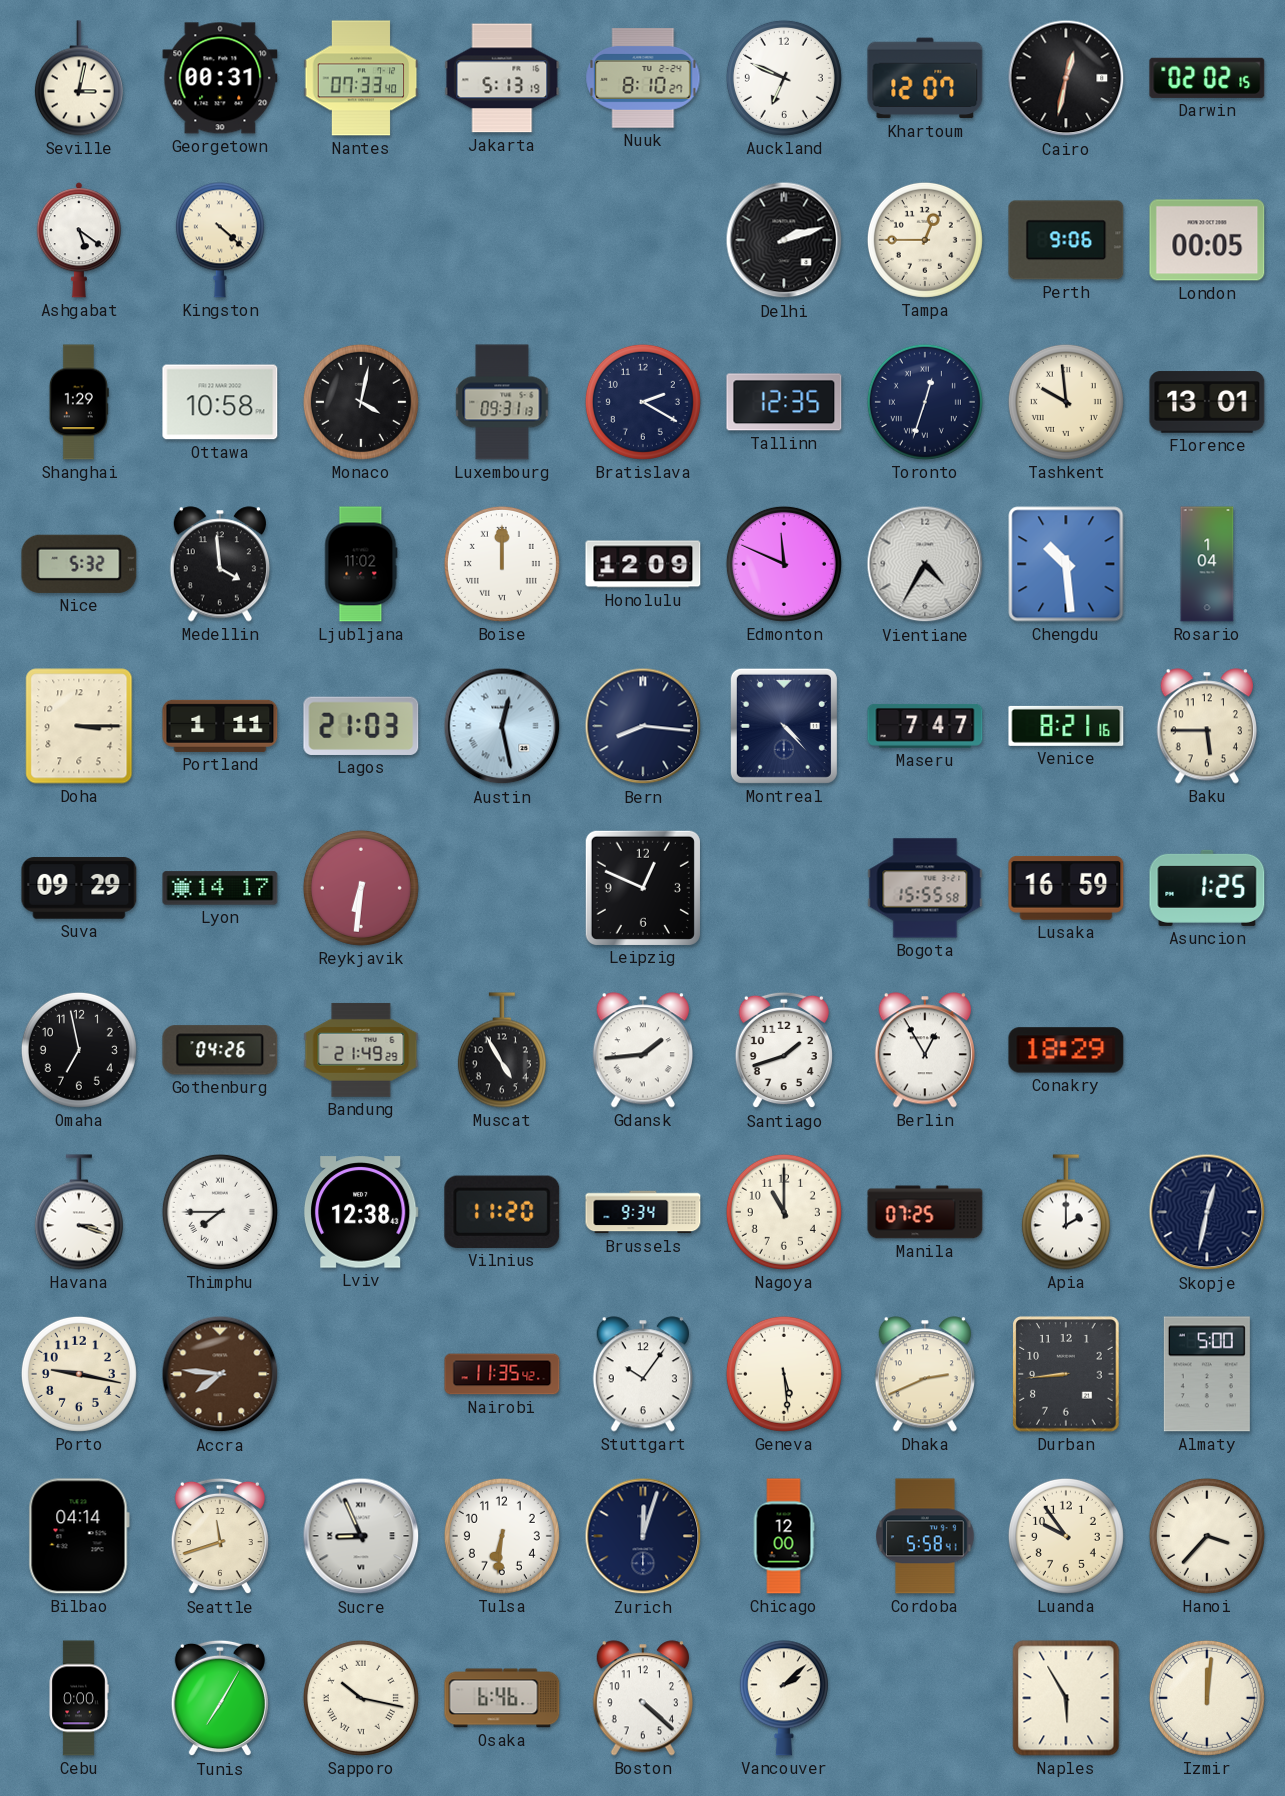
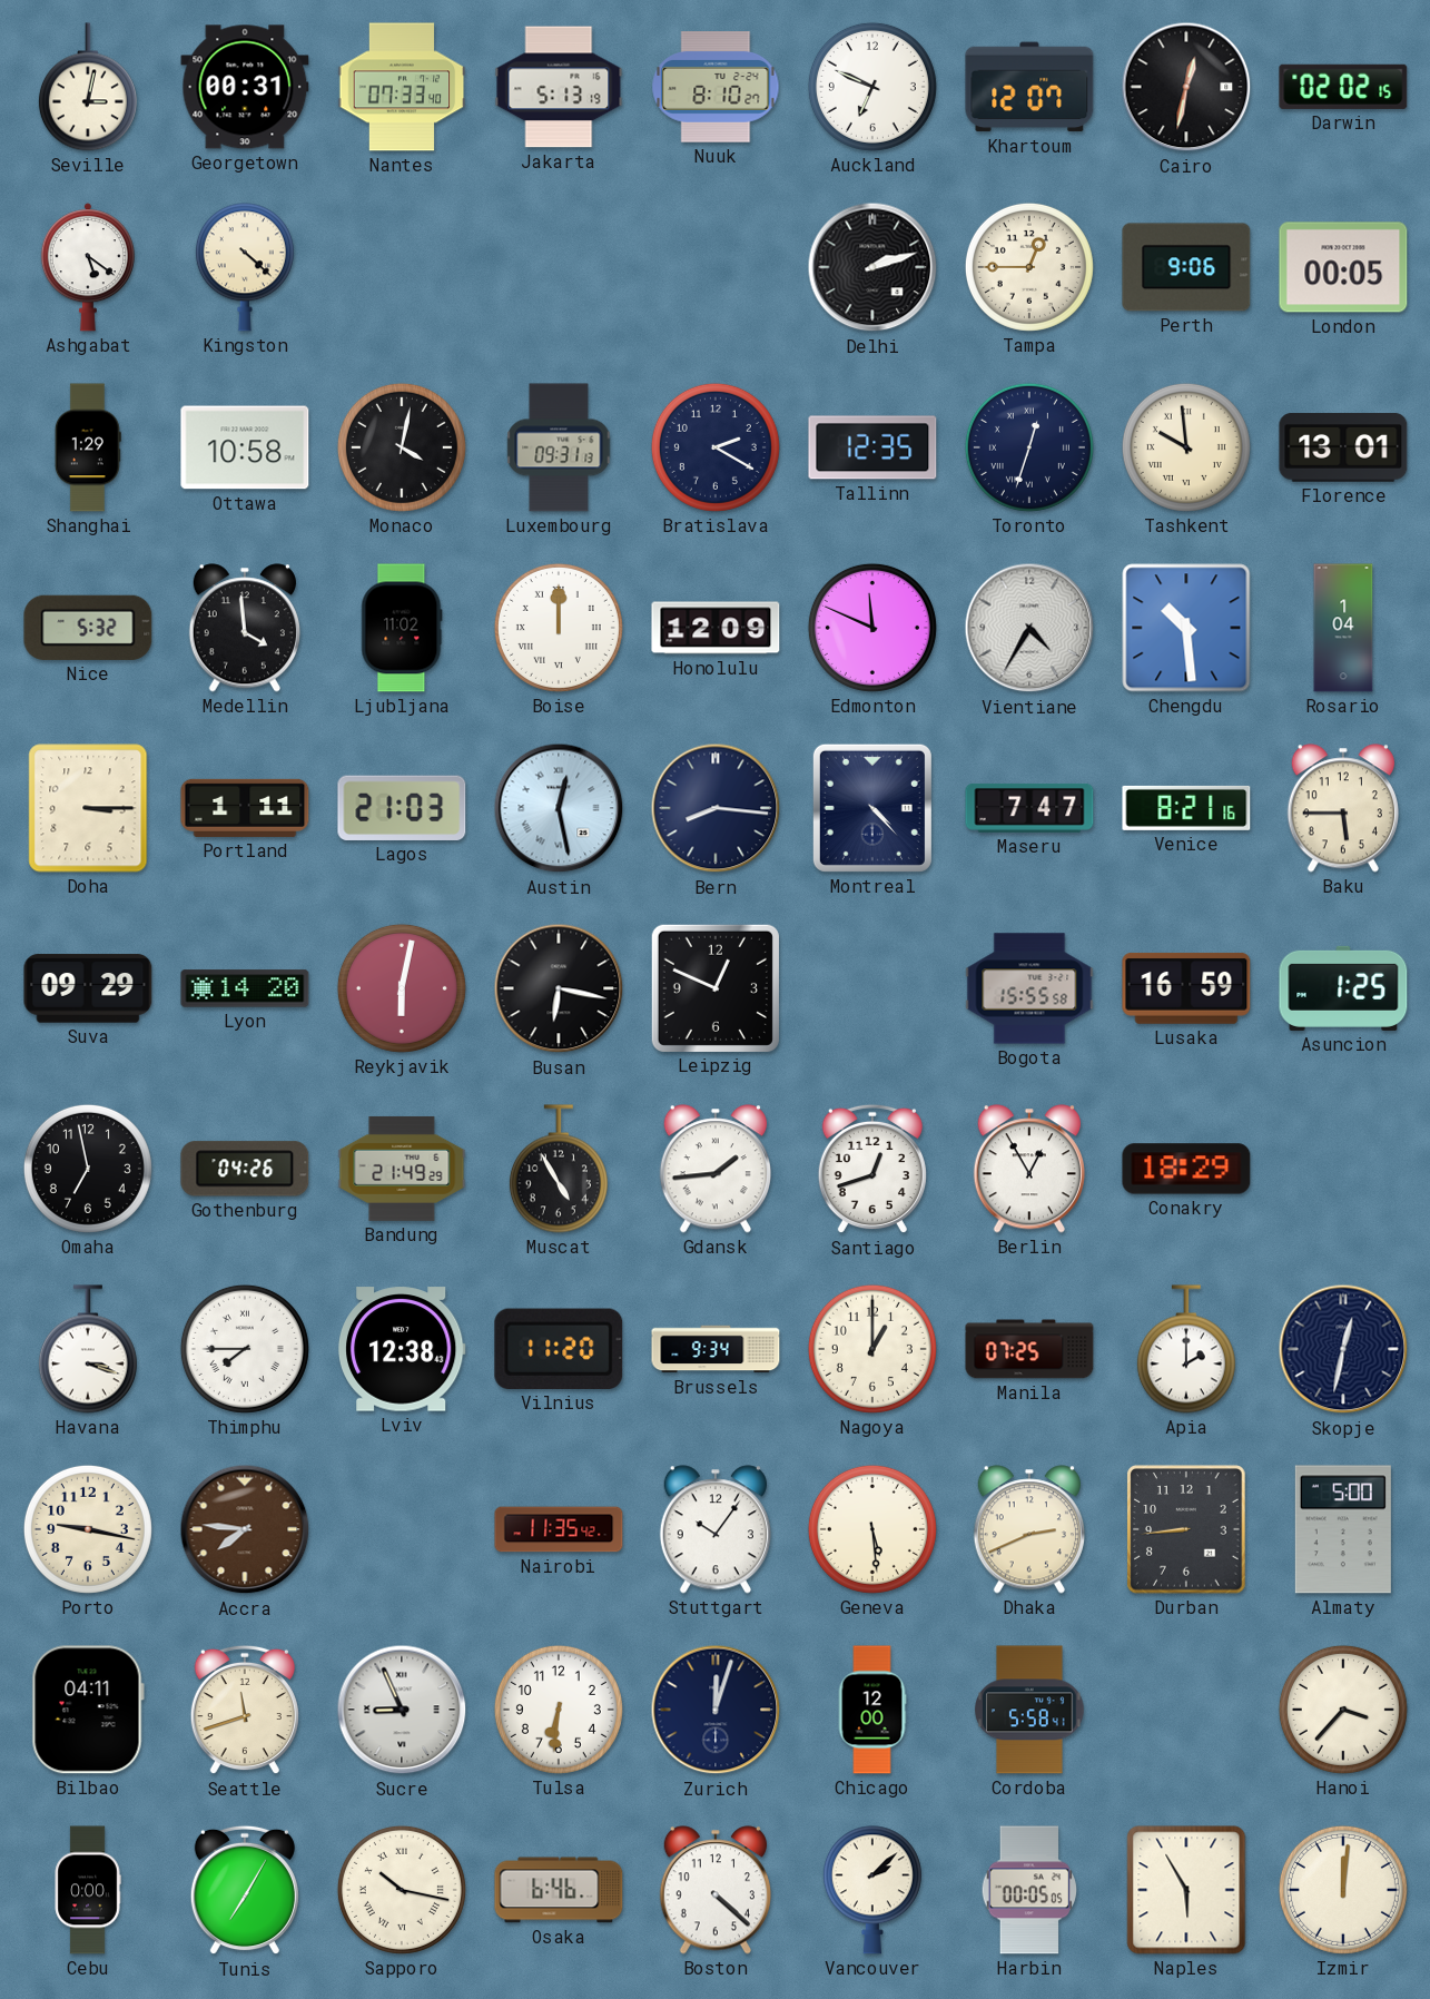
Lyon: 14:17 -> 14:20
Reykjavik: 6:31 -> 6:02
Busan: none -> 6:17
Santiago: 1:42 -> 12:42
Nagoya: 11:00 -> 1:00
Bilbao: 04:14 -> 04:11
Luanda: 9:54 -> none
Harbin: none -> 00:05
